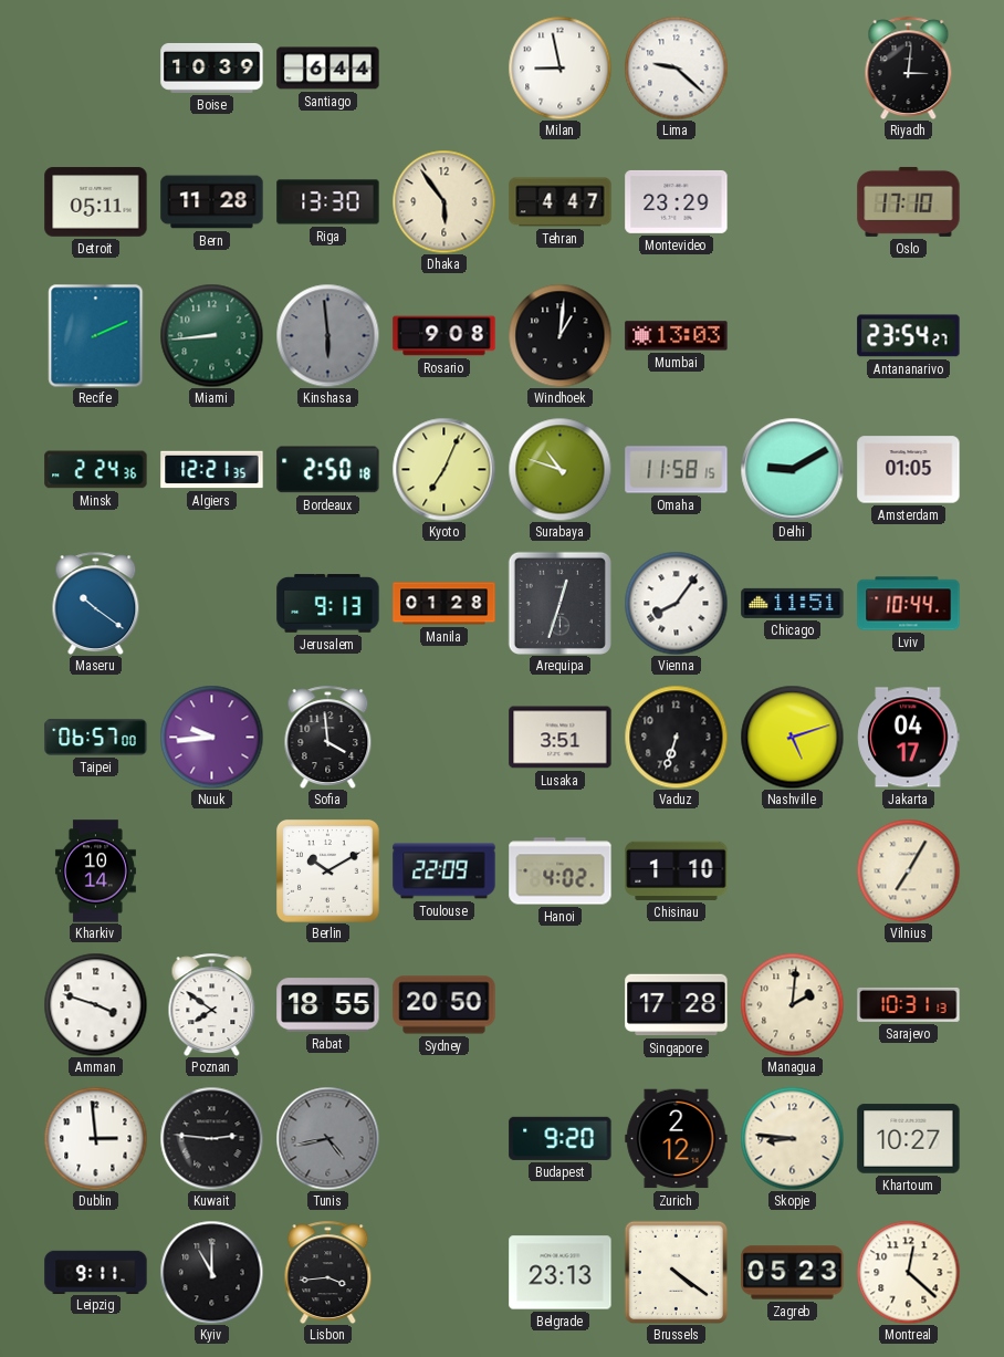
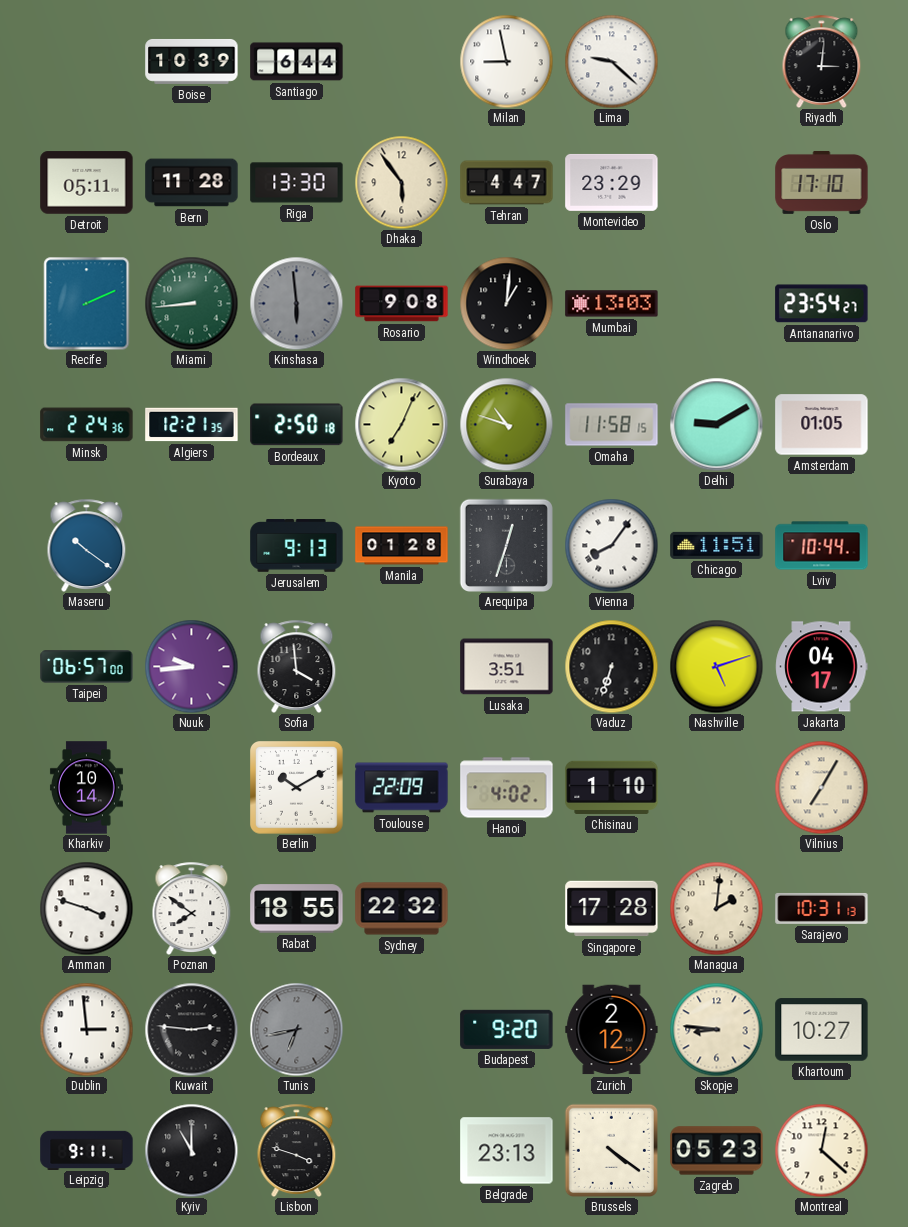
Sydney: 20:50 -> 22:32
Tunis: 4:43 -> 6:43
Lisbon: 3:44 -> 3:48
